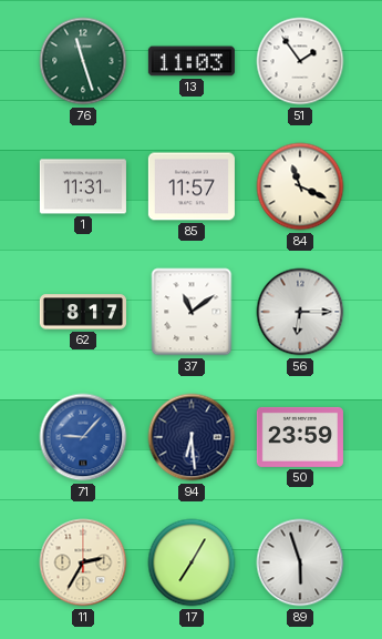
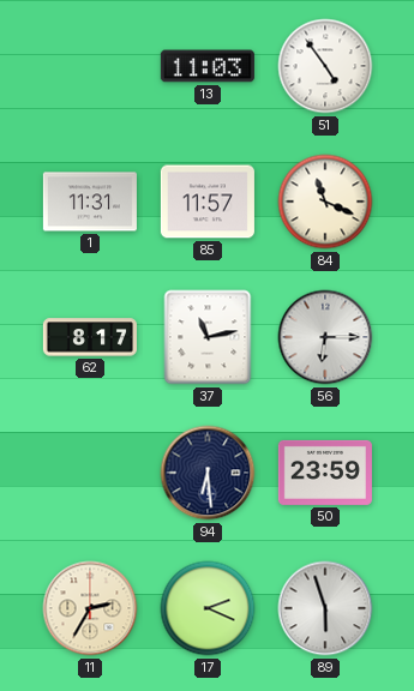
76: 11:27 -> none
51: 1:54 -> 4:54
37: 11:09 -> 11:13
71: 9:07 -> none
17: 7:05 -> 2:19
